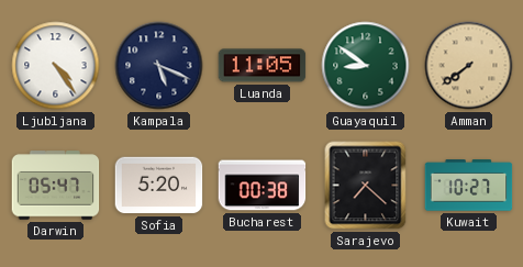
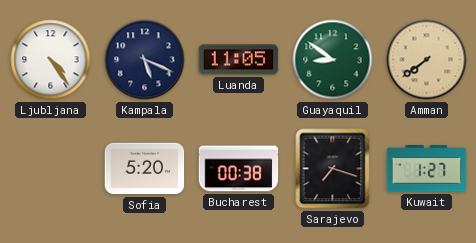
Darwin: 05:47 -> none
Sarajevo: 7:22 -> 7:18
Kuwait: 10:27 -> 1:27
